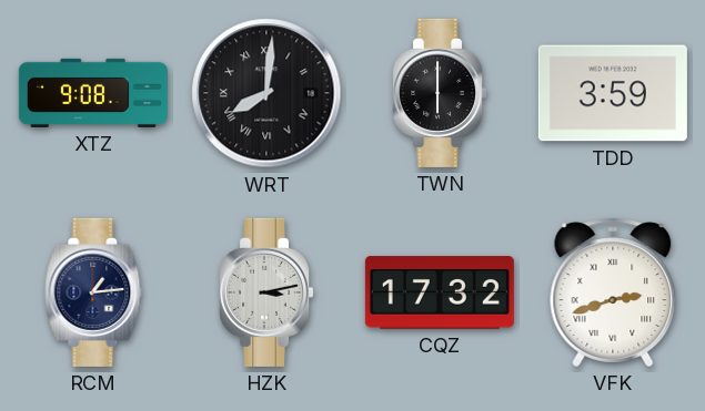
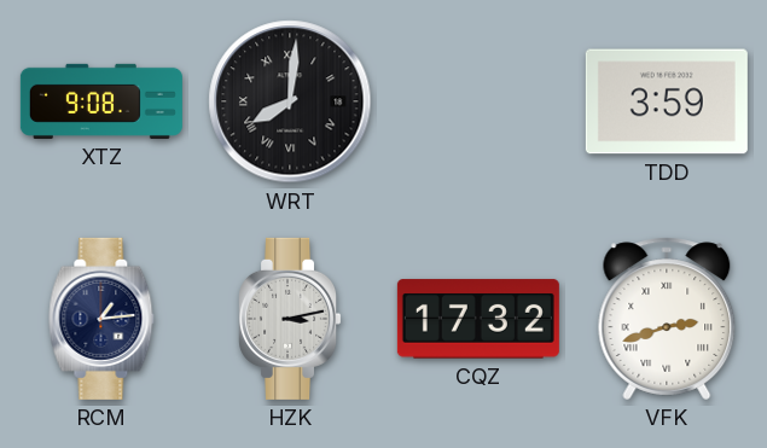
TWN: 6:00 -> none
